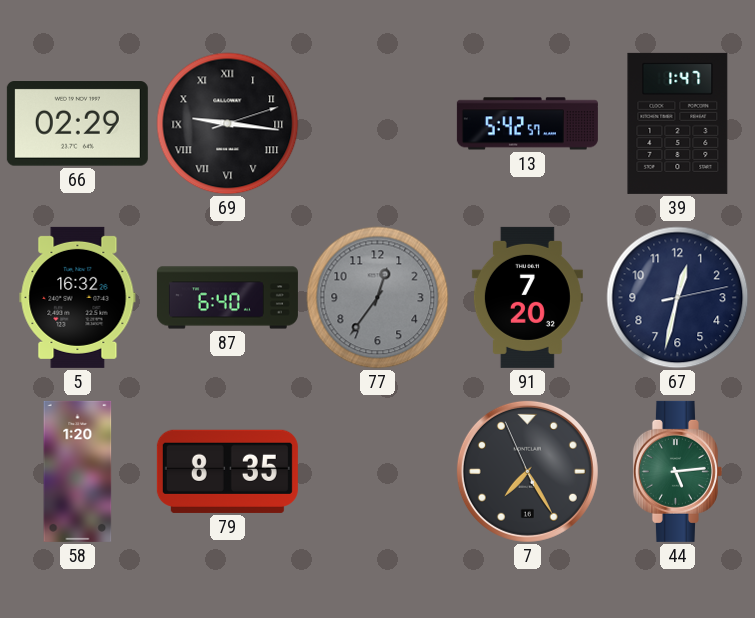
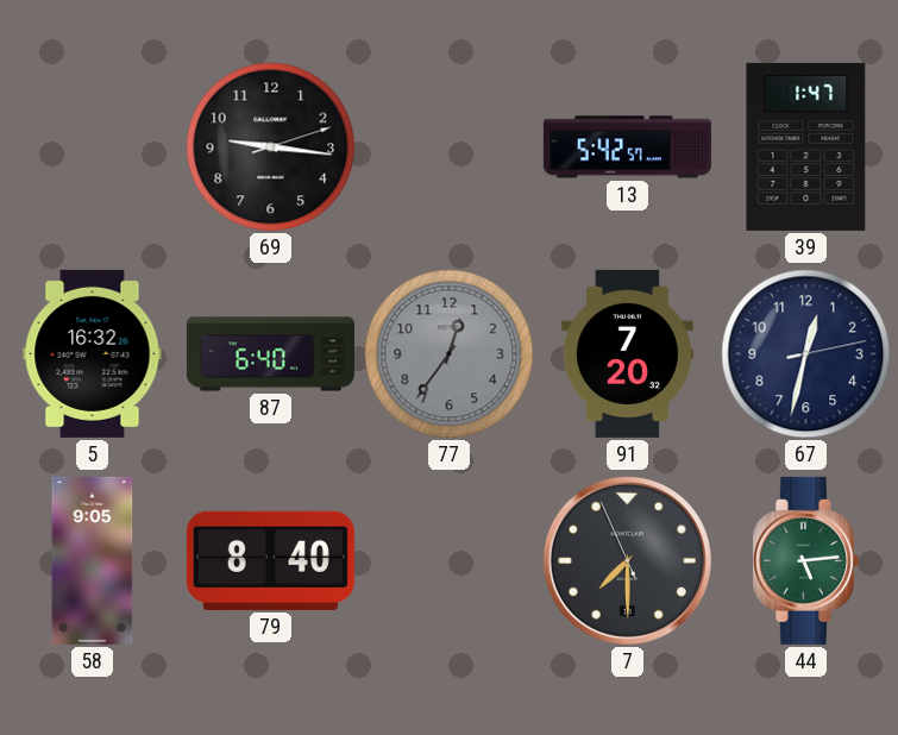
66: 02:29 -> none
69 numerals: Roman -> Arabic
58: 1:20 -> 9:05
79: 8:35 -> 8:40
7: 7:24 -> 7:29
